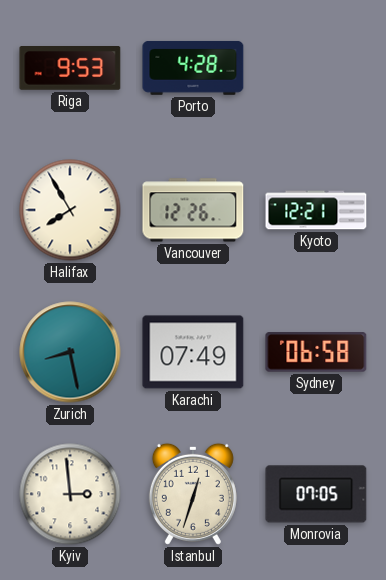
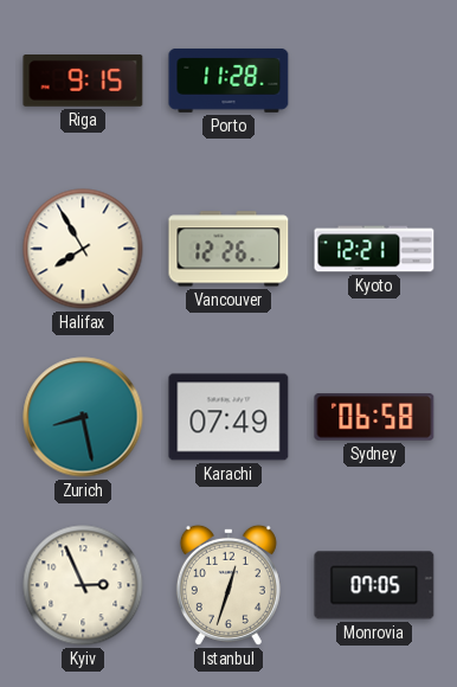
Riga: 9:53 -> 9:15
Porto: 4:28 -> 11:28
Kyiv: 2:59 -> 2:56
